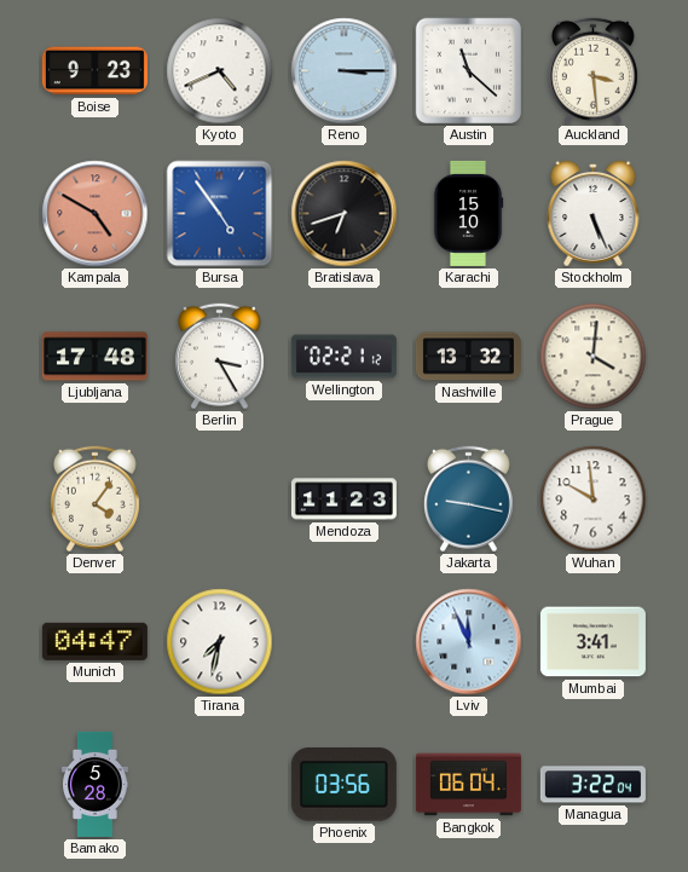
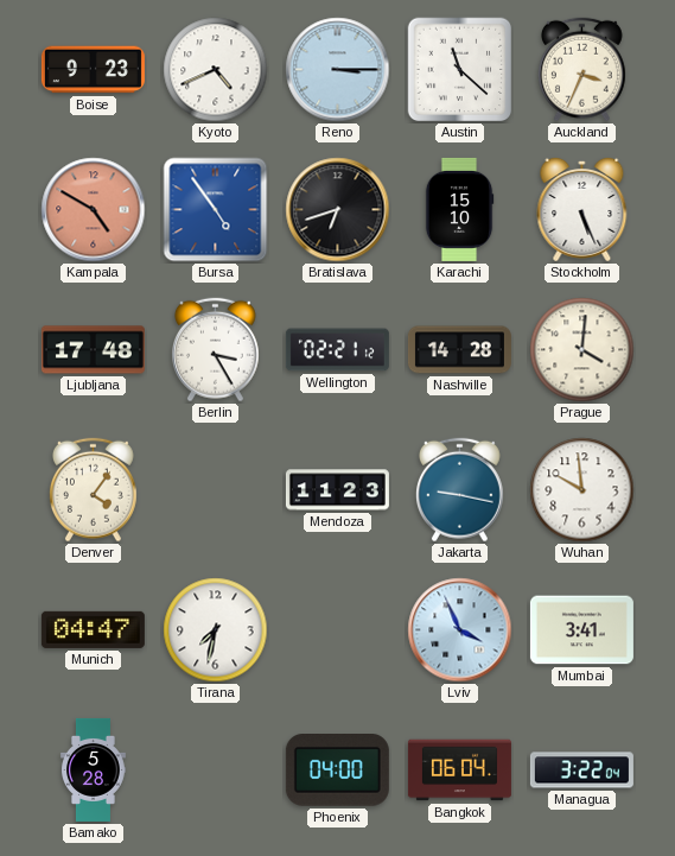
Auckland: 3:29 -> 3:34
Nashville: 13:32 -> 14:28
Lviv: 11:56 -> 3:56
Phoenix: 03:56 -> 04:00
